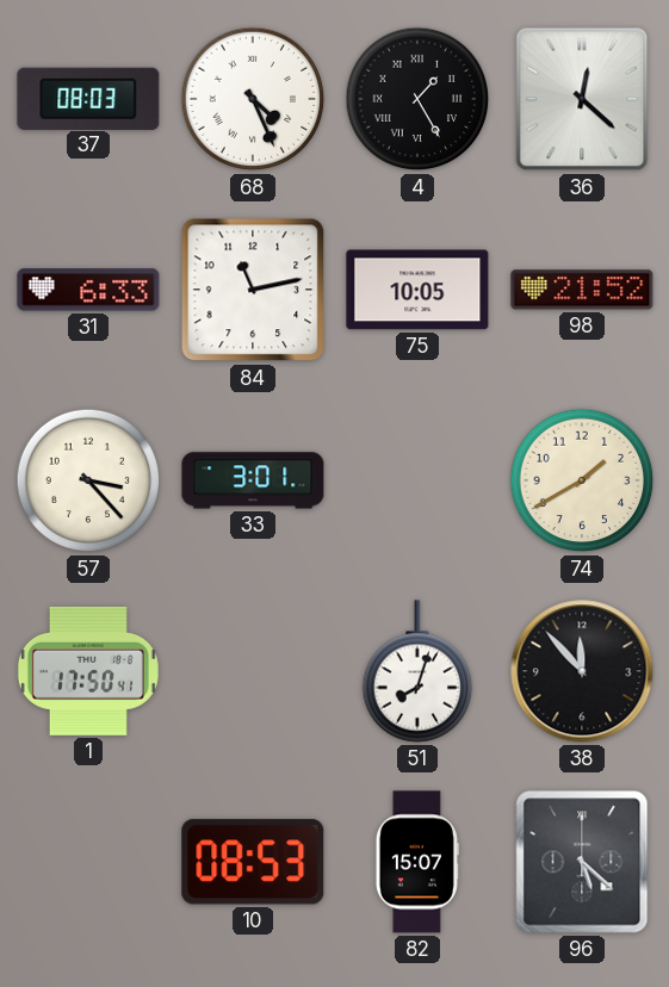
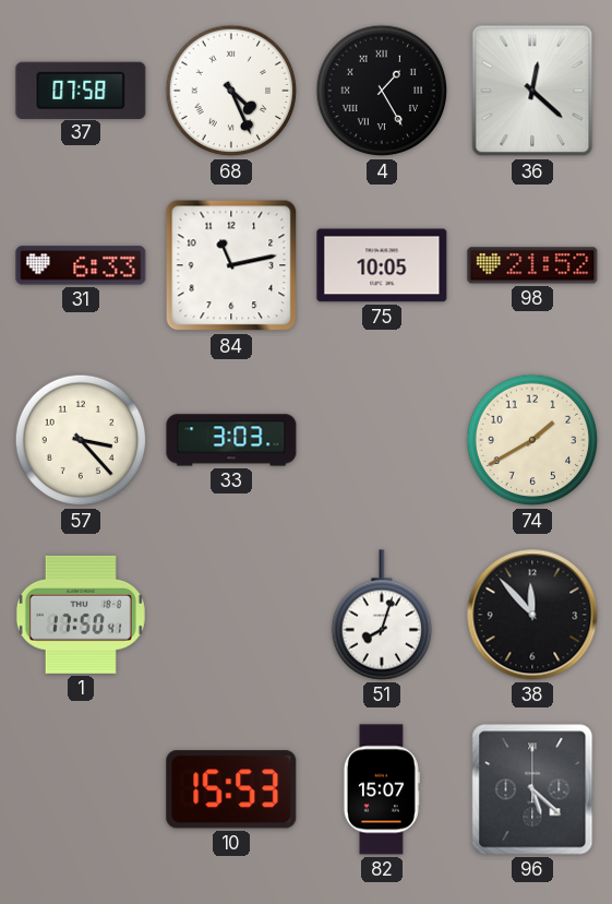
37: 08:03 -> 07:58
33: 3:01 -> 3:03
10: 08:53 -> 15:53
